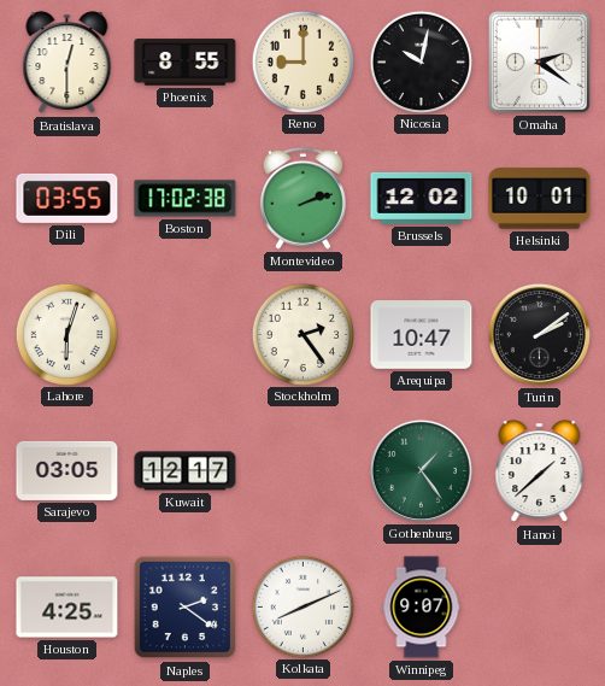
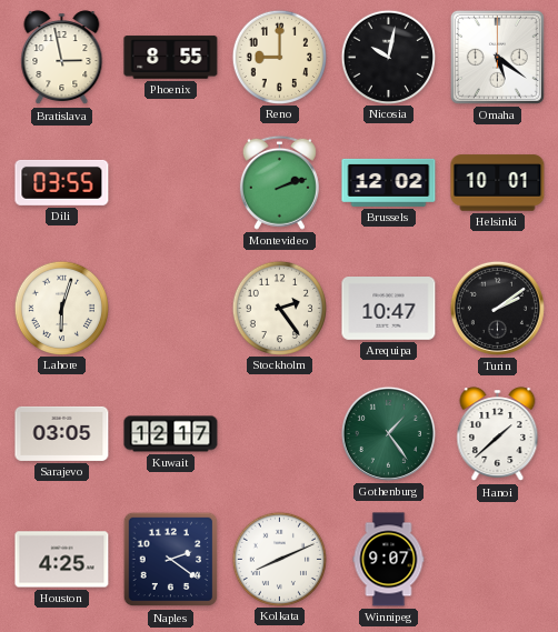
Bratislava: 12:30 -> 2:58
Omaha: 2:21 -> 5:21
Boston: 17:02 -> none
